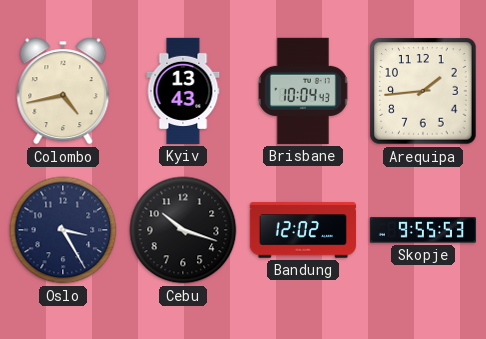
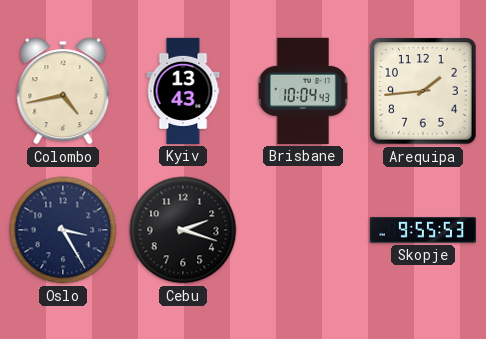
Cebu: 10:18 -> 2:18
Bandung: 12:02 -> none
